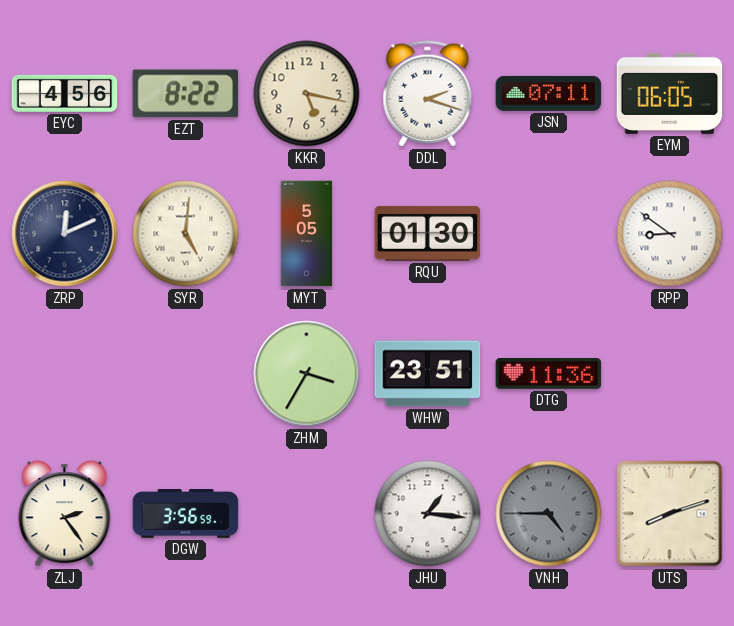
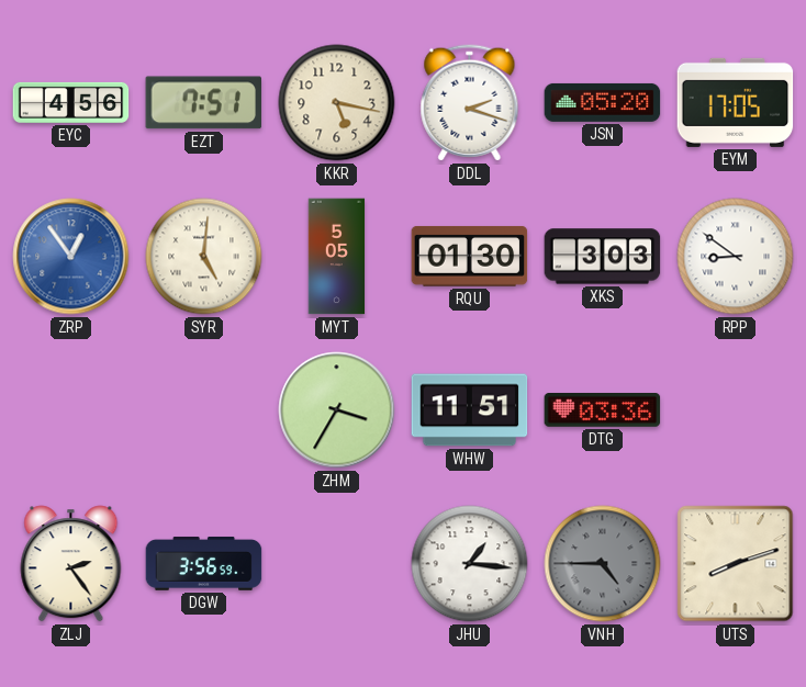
EZT: 8:22 -> 7:51
JSN: 07:11 -> 05:20
EYM: 06:05 -> 17:05
ZRP: 12:11 -> 12:54
ZRP dial: navy -> blue
XKS: none -> 3:03
WHW: 23:51 -> 11:51
DTG: 11:36 -> 03:36
